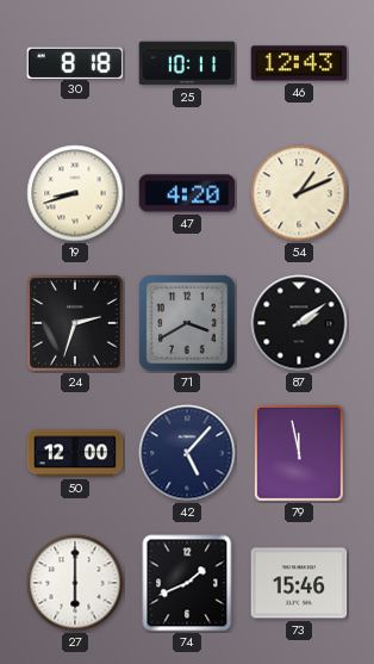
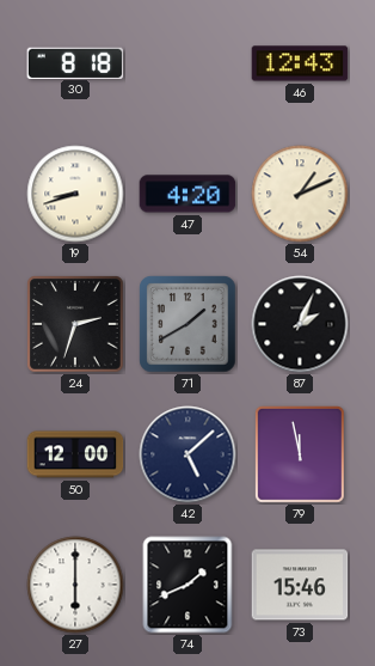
25: 10:11 -> none
71: 3:40 -> 1:40
87: 2:09 -> 2:04
42: 5:07 -> 5:08
